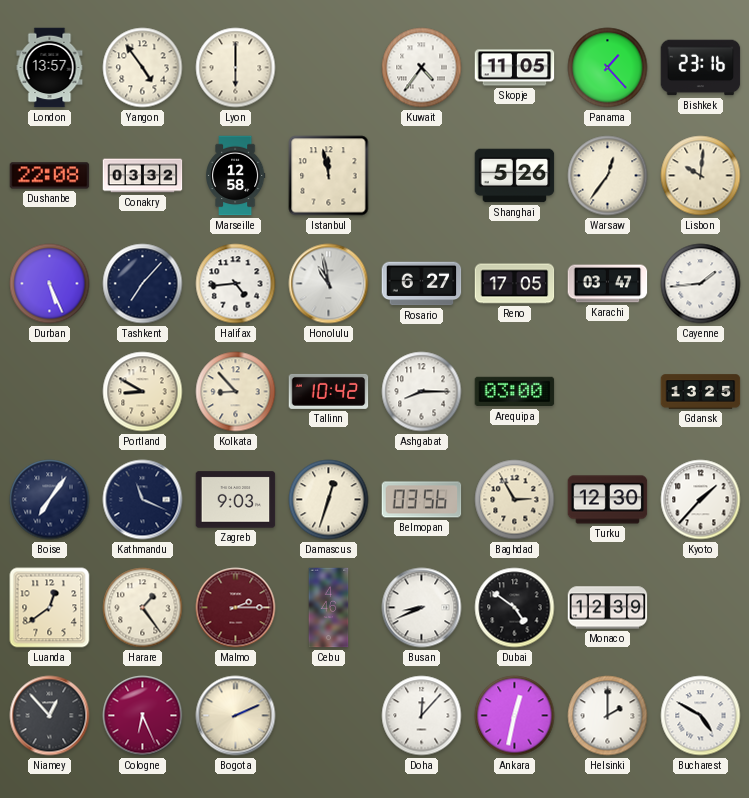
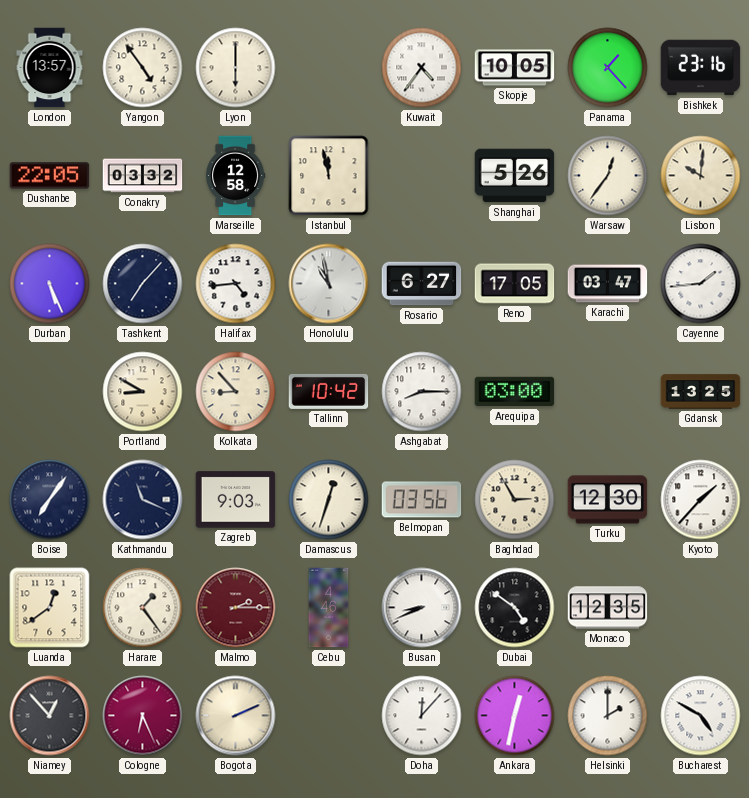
Skopje: 11:05 -> 10:05
Dushanbe: 22:08 -> 22:05
Monaco: 12:39 -> 12:35
